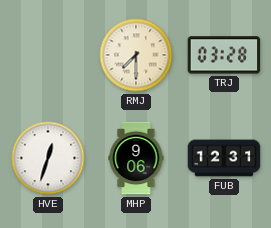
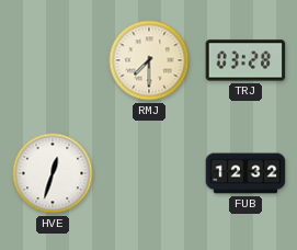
MHP: 9:06 -> none
FUB: 12:31 -> 12:32
